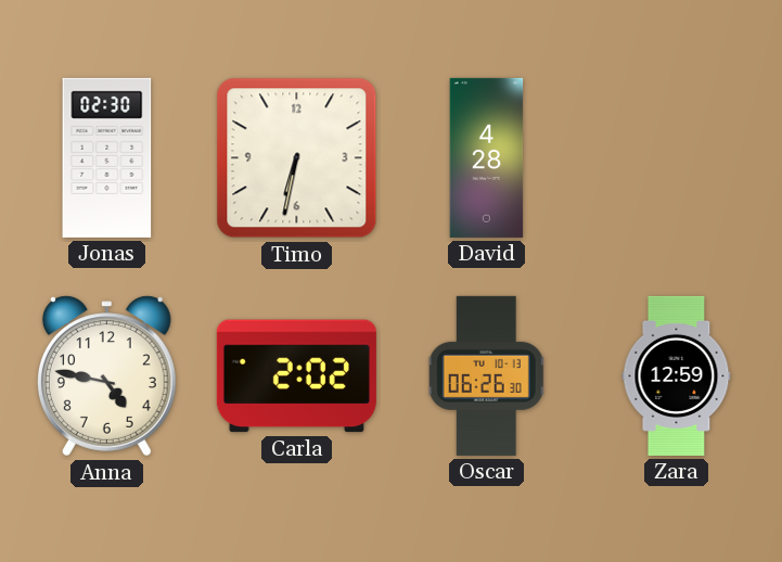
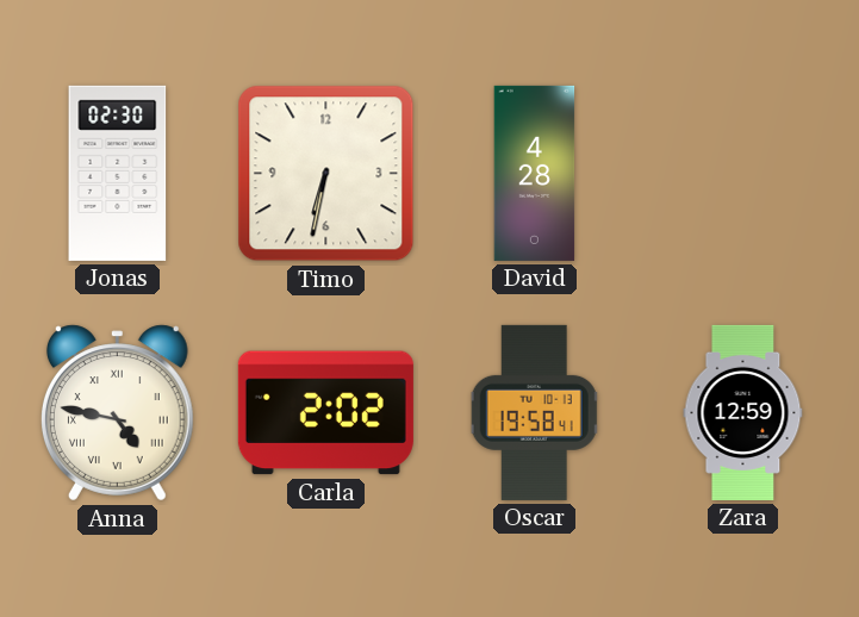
Anna numerals: Arabic -> Roman
Oscar: 06:26 -> 19:58
